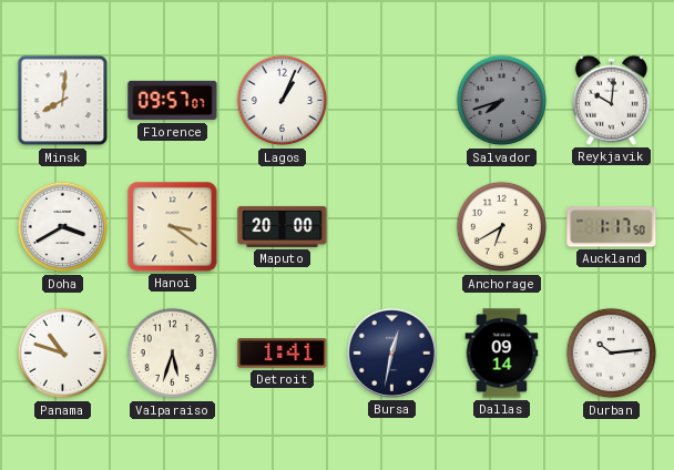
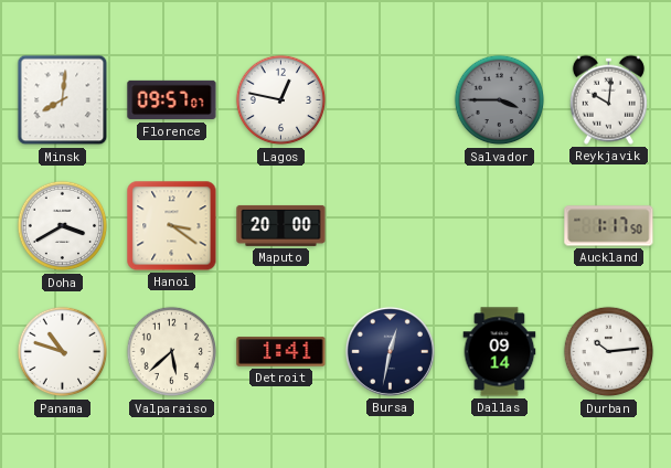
Lagos: 1:04 -> 12:47
Salvador: 7:42 -> 3:45
Anchorage: 6:40 -> none
Valparaiso: 5:33 -> 5:38
